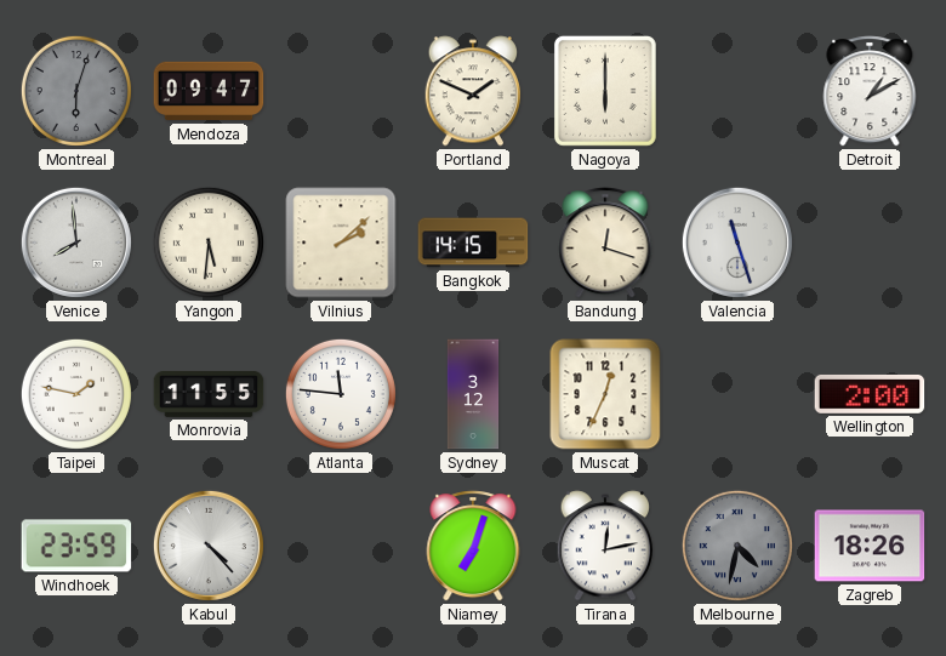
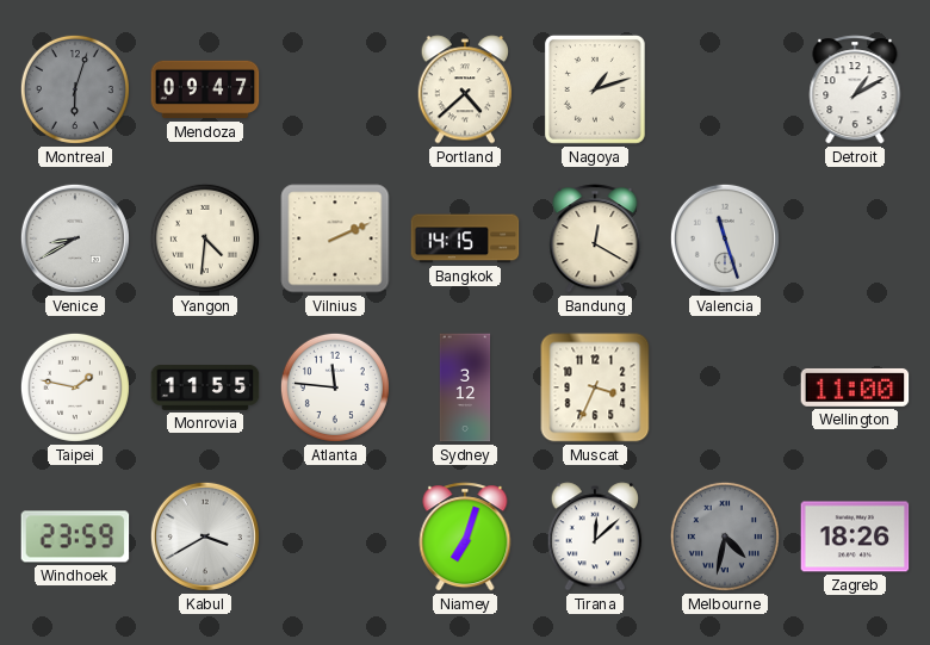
Portland: 1:49 -> 4:38
Nagoya: 6:00 -> 1:12
Venice: 7:59 -> 8:40
Yangon: 5:31 -> 4:31
Vilnius: 2:08 -> 2:11
Bandung: 12:18 -> 12:20
Muscat: 12:34 -> 3:34
Wellington: 2:00 -> 11:00
Kabul: 4:23 -> 3:40
Tirana: 12:13 -> 12:08
